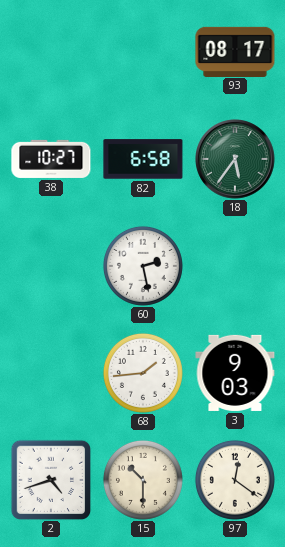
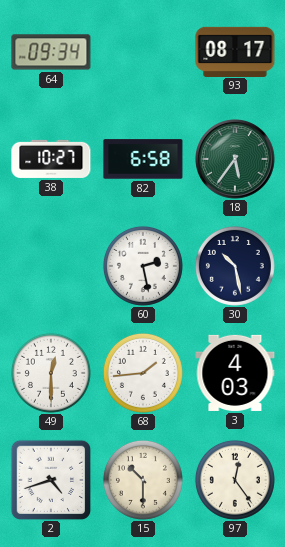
64: none -> 09:34
30: none -> 10:28
49: none -> 12:30
3: 9:03 -> 4:03
97: 12:21 -> 12:24
